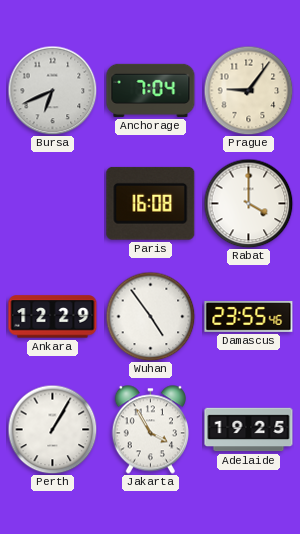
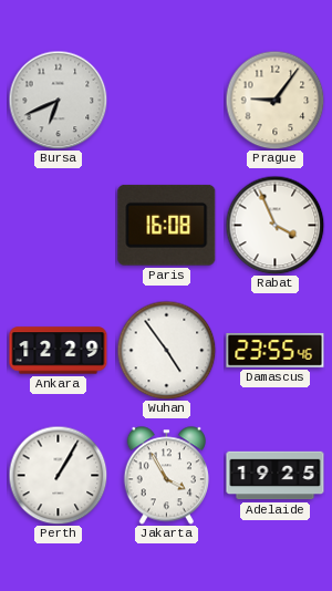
Anchorage: 7:04 -> none
Rabat: 4:00 -> 3:56
